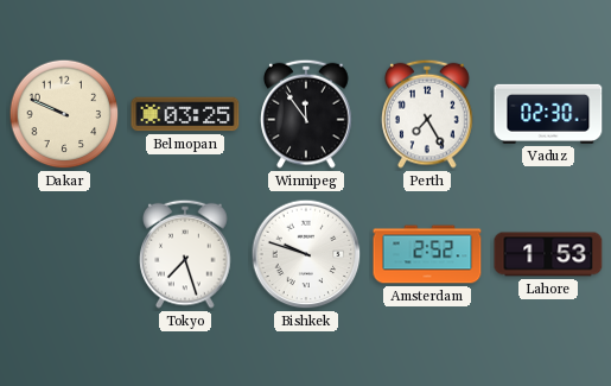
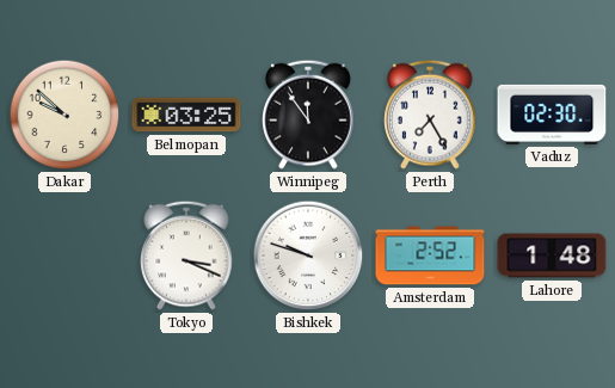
Dakar: 9:49 -> 9:52
Tokyo: 7:27 -> 3:19
Lahore: 1:53 -> 1:48
